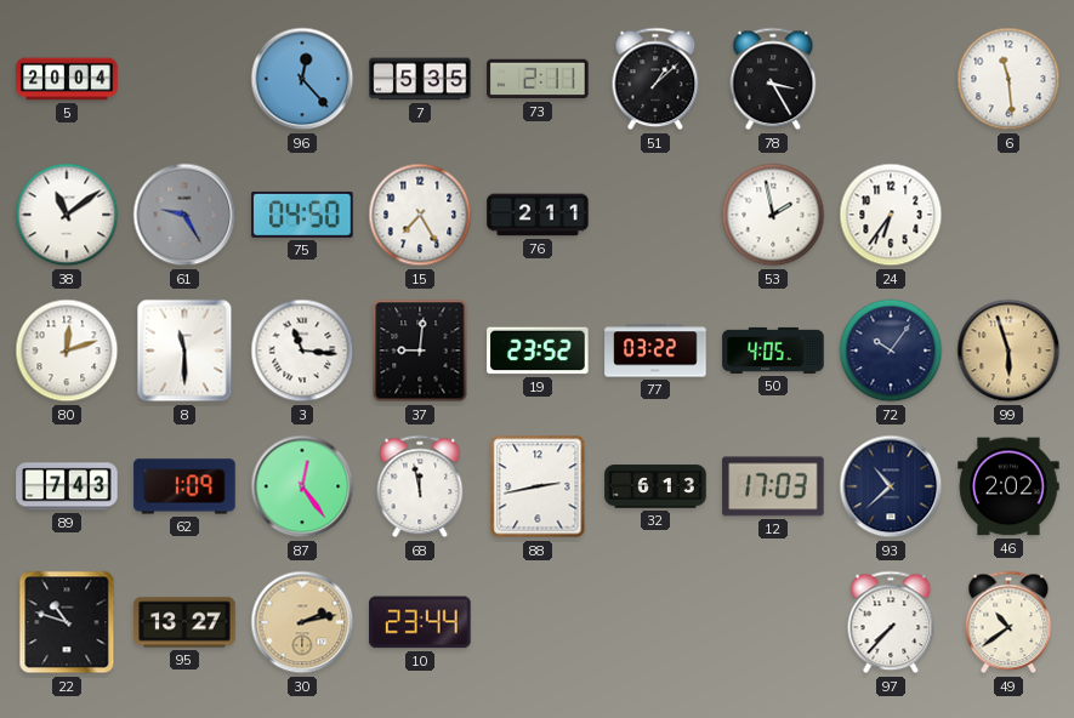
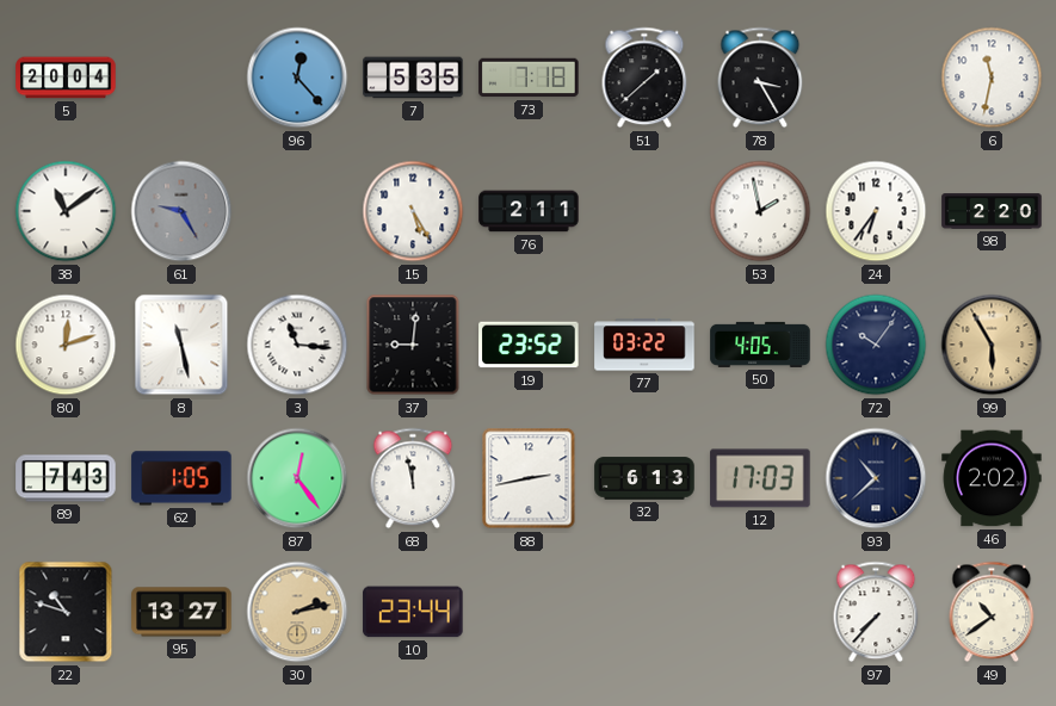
73: 2:11 -> 7:18
51: 1:08 -> 1:38
6: 11:29 -> 11:32
75: 04:50 -> none
15: 7:25 -> 5:25
98: none -> 2:20
8: 11:30 -> 11:28
99: 5:57 -> 5:55
62: 1:09 -> 1:05
